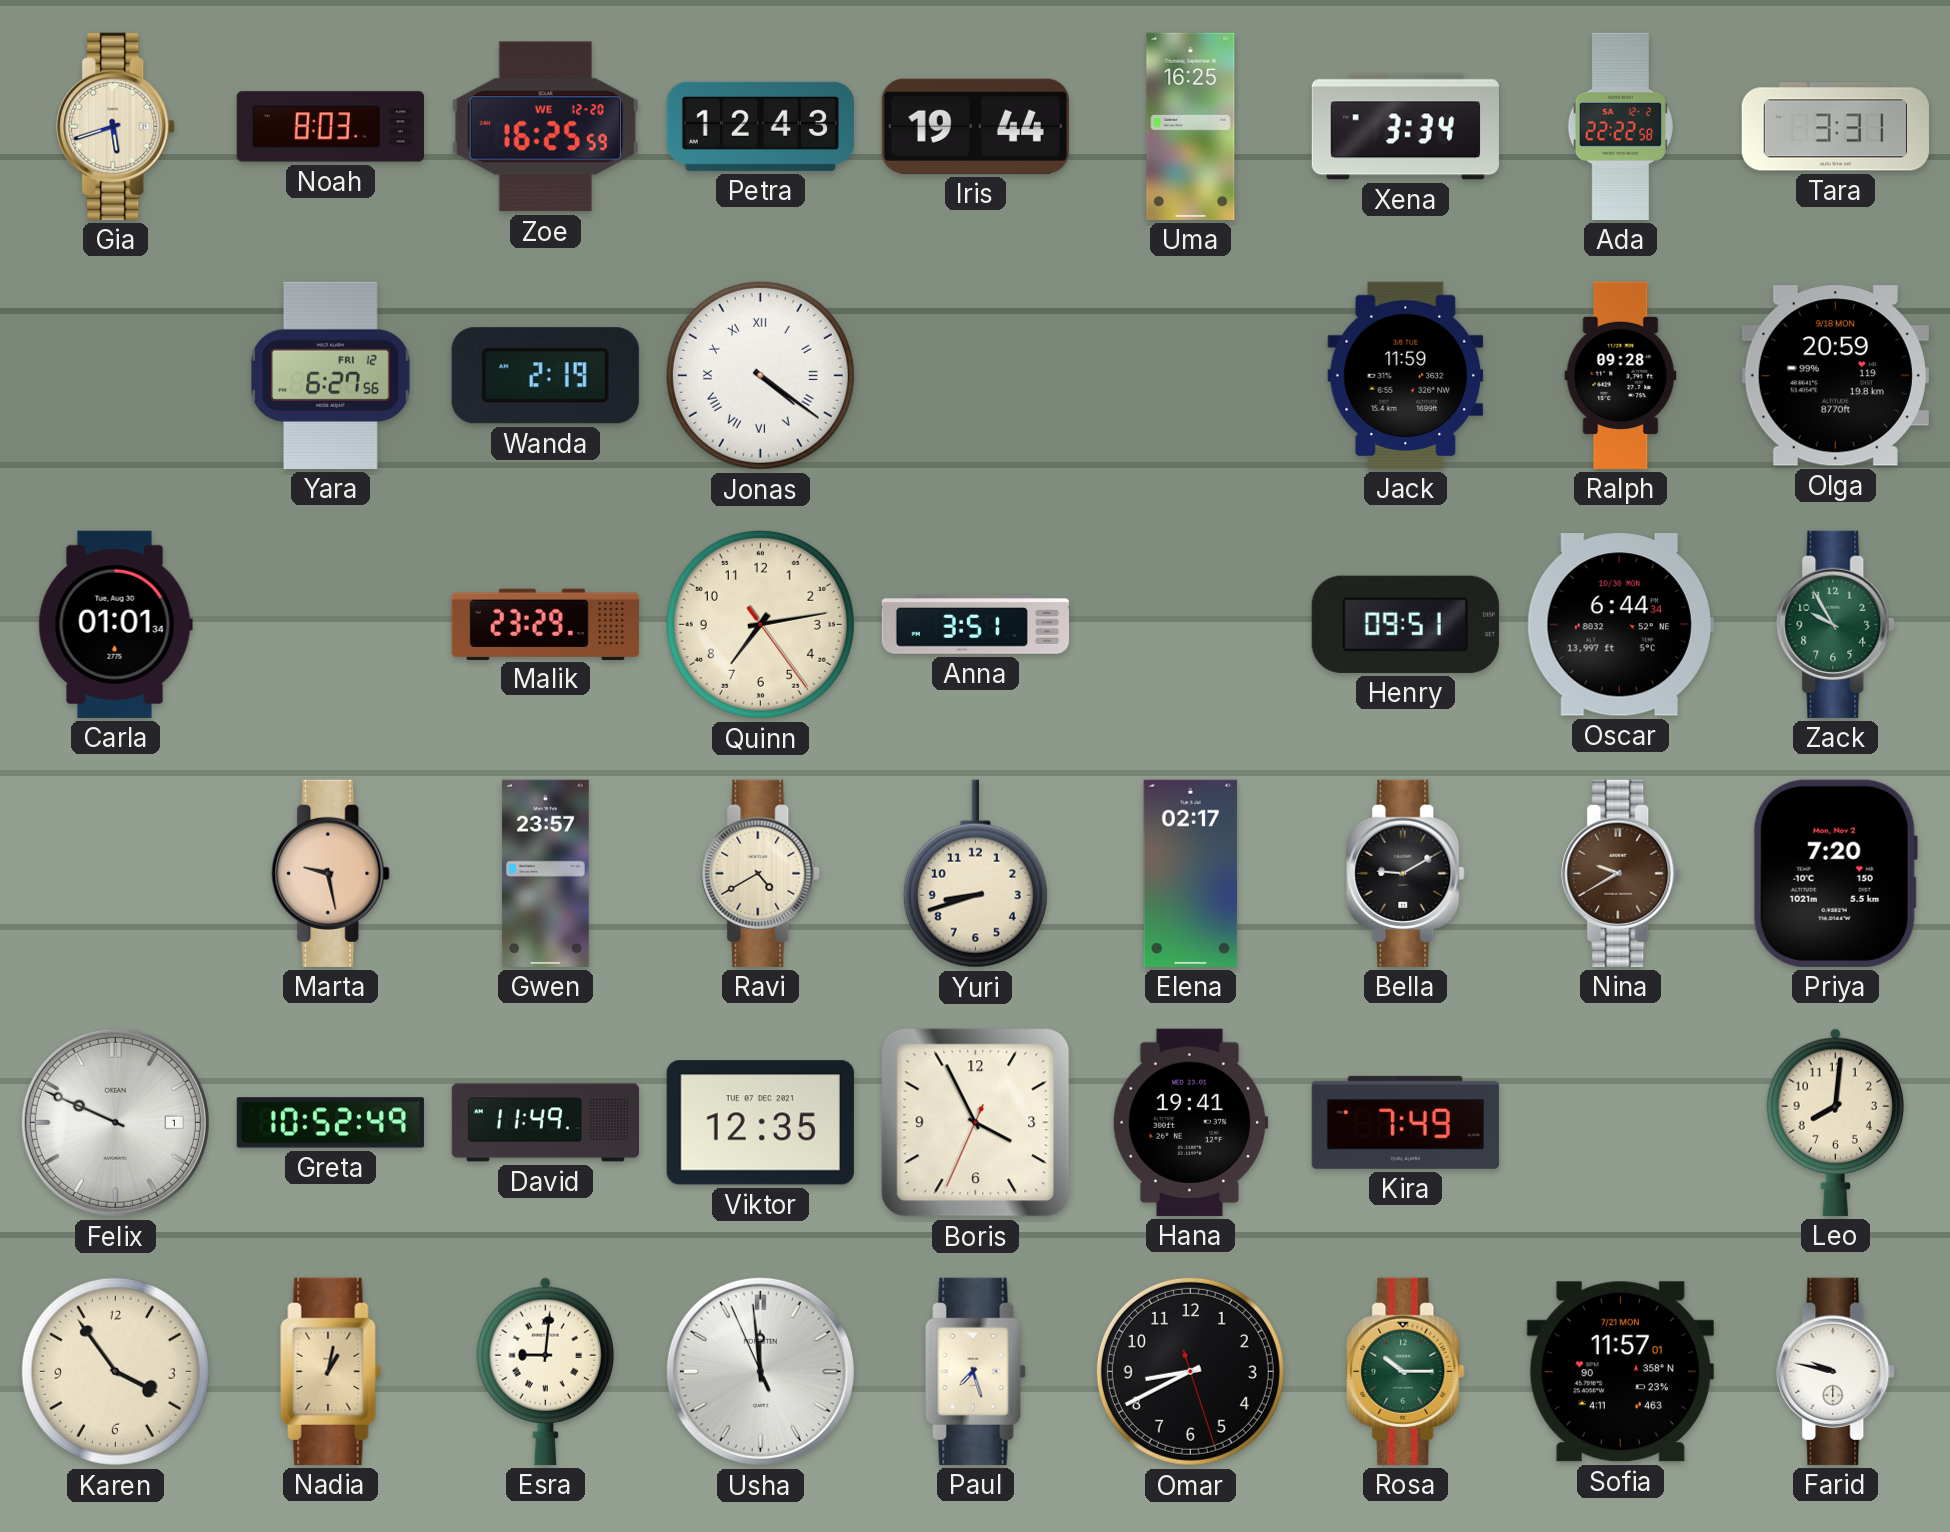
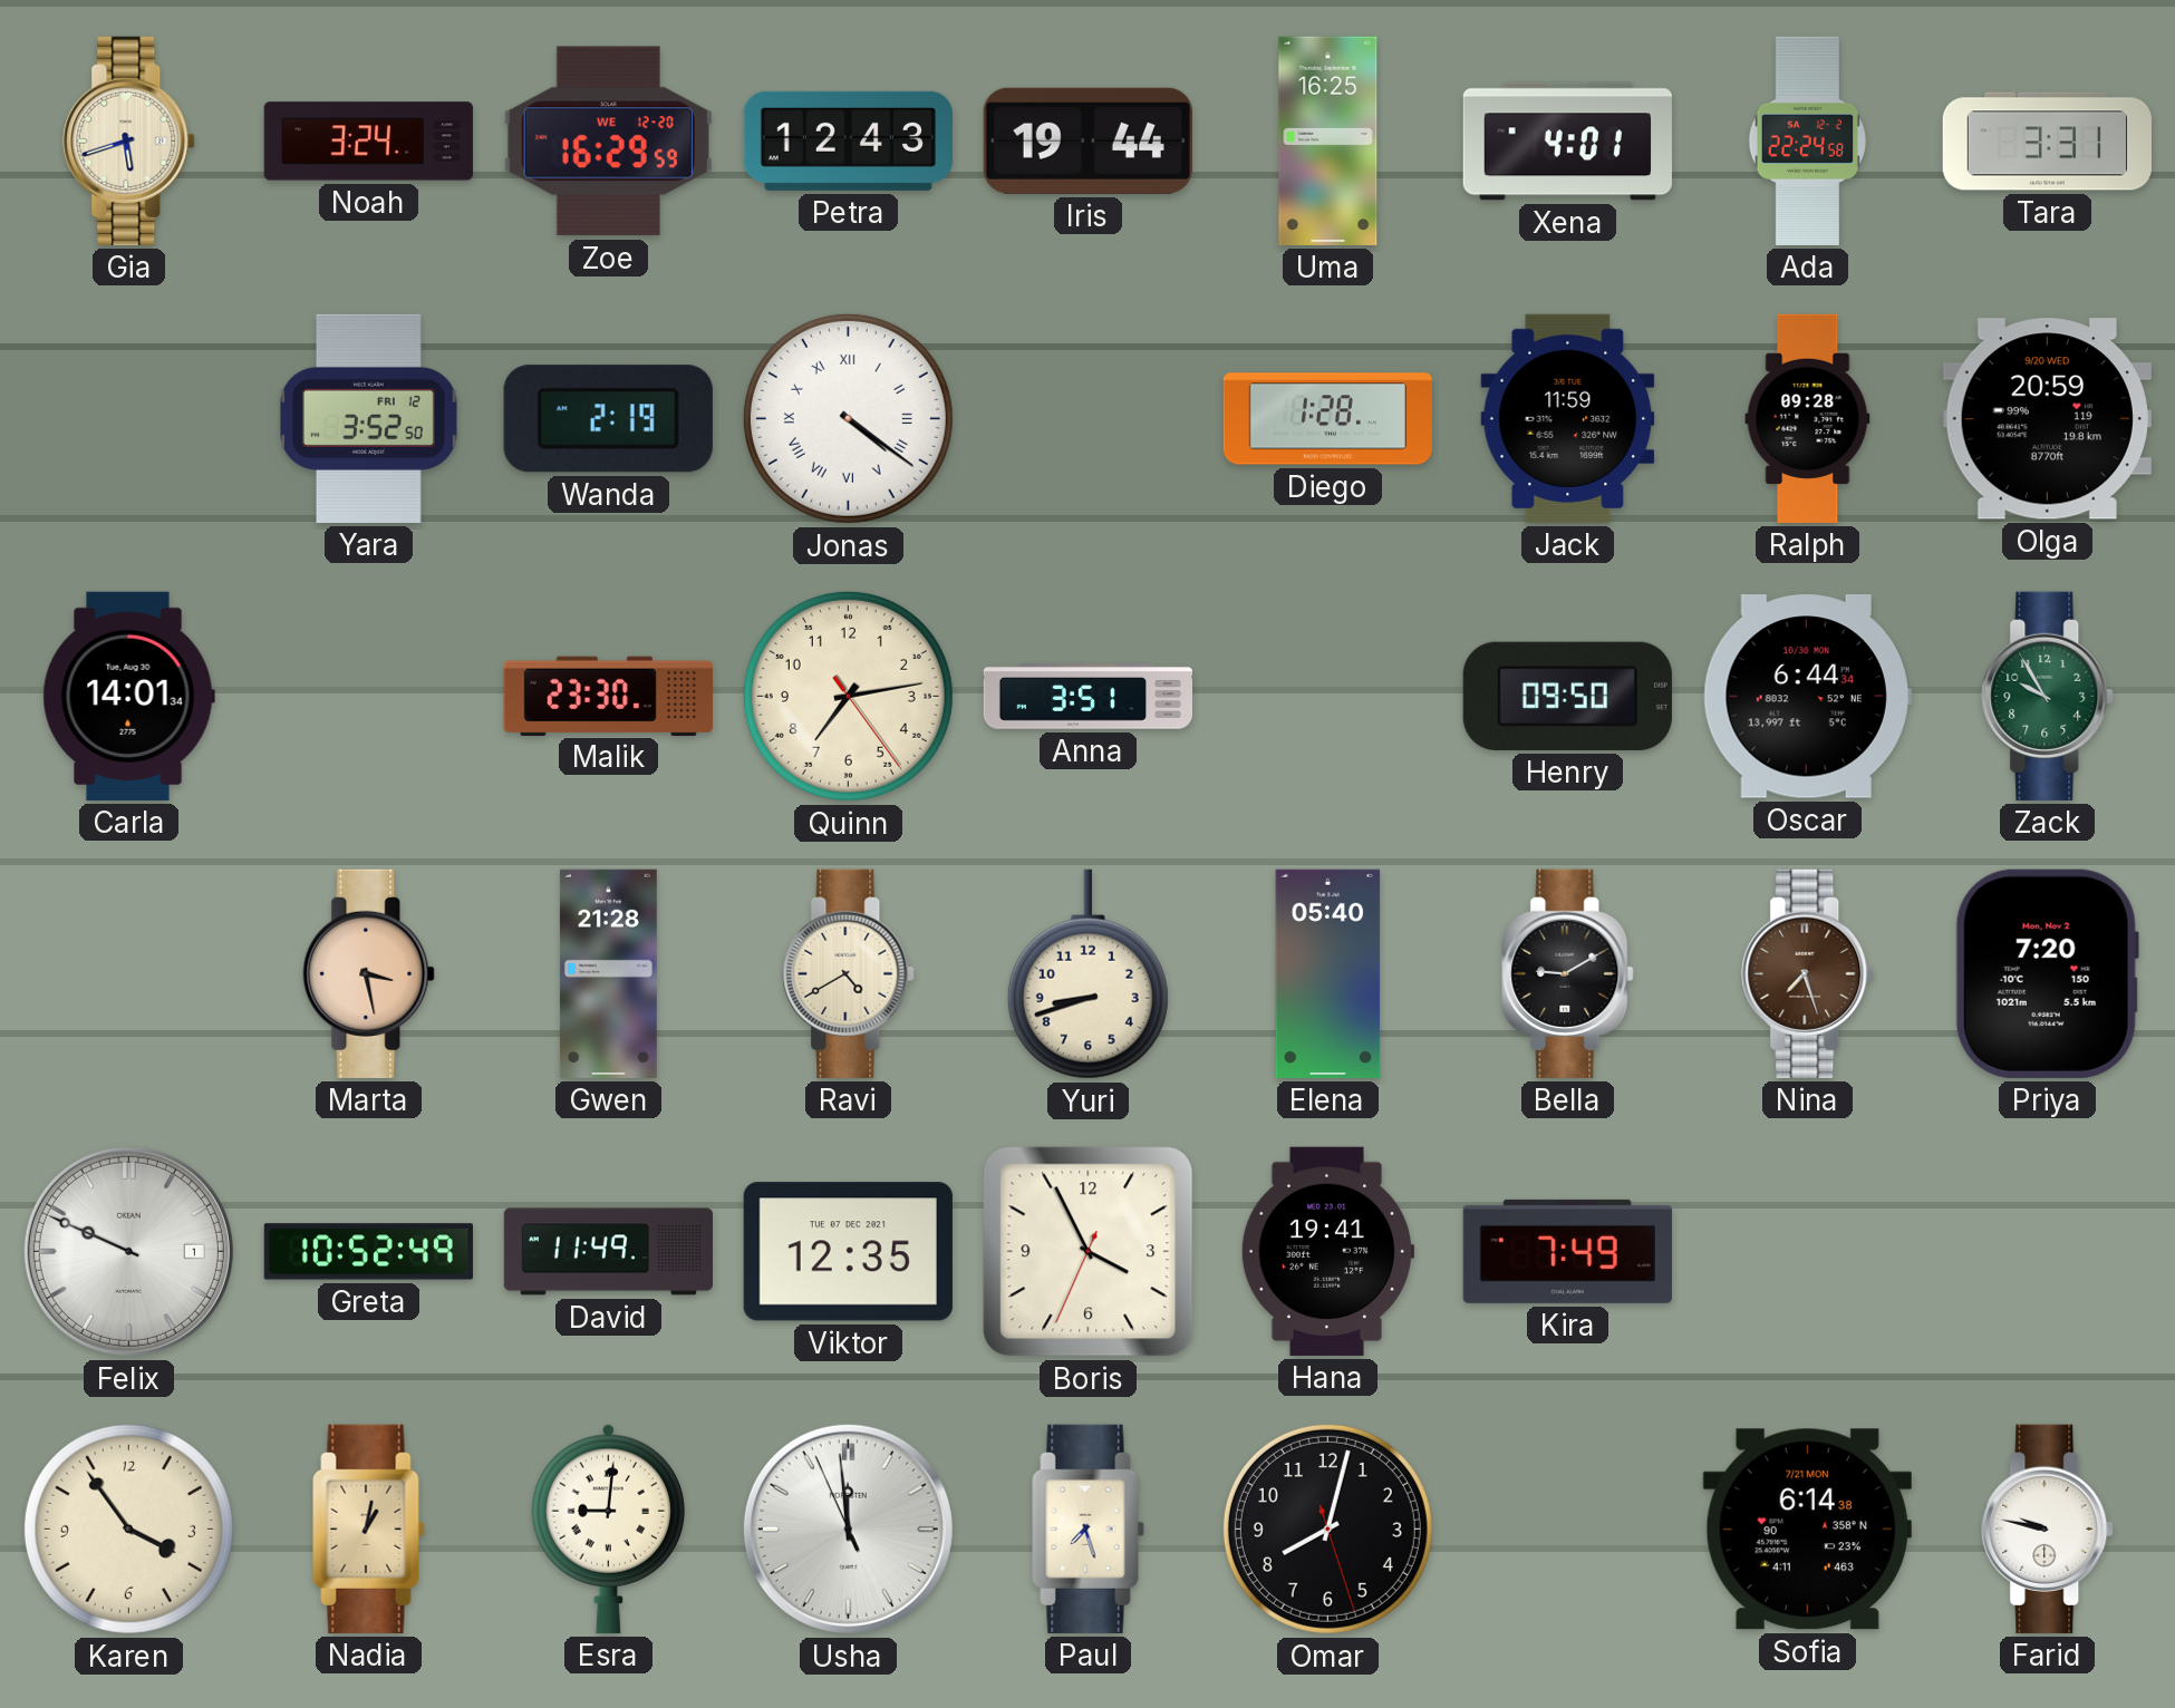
Noah: 8:03 -> 3:24
Zoe: 16:25 -> 16:29
Xena: 3:34 -> 4:01
Ada: 22:22 -> 22:24
Yara: 6:27 -> 3:52
Diego: none -> 1:28
Olga date: 9/18 MON -> 9/20 WED
Carla: 01:01 -> 14:01
Malik: 23:29 -> 23:30
Henry: 09:51 -> 09:50
Marta: 9:28 -> 3:28
Gwen: 23:57 -> 21:28
Elena: 02:17 -> 05:40
Nina: 9:40 -> 7:27
Leo: 8:01 -> none
Omar: 8:40 -> 8:02
Rosa: 10:15 -> none
Sofia: 11:57 -> 6:14
